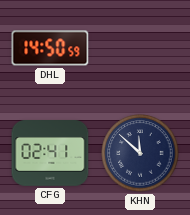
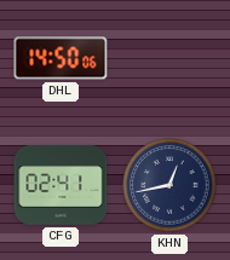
DHL: 14:50:59 -> 14:50:06
KHN: 11:52 -> 12:43
